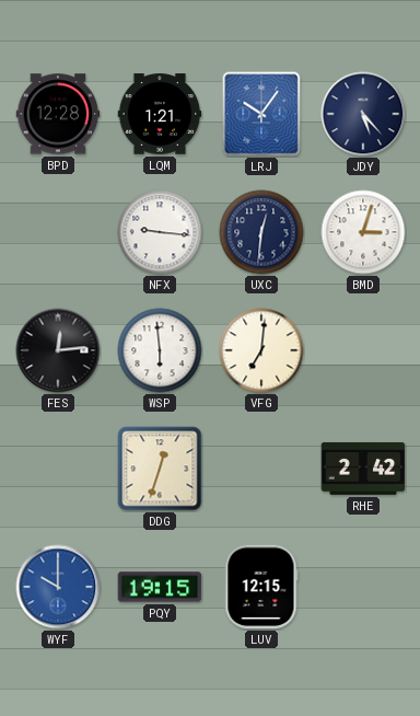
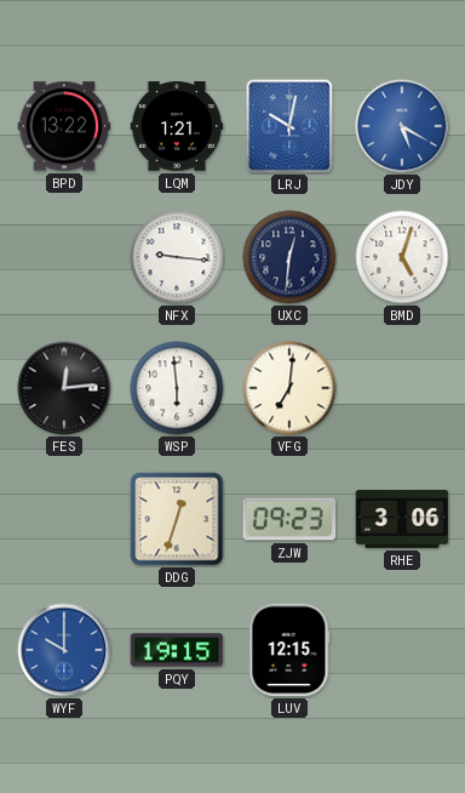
BPD: 12:28 -> 13:22
LRJ: 10:06 -> 10:02
JDY: 5:23 -> 5:20
JDY dial: navy -> blue
BMD: 3:03 -> 5:03
ZJW: none -> 09:23
RHE: 2:42 -> 3:06
